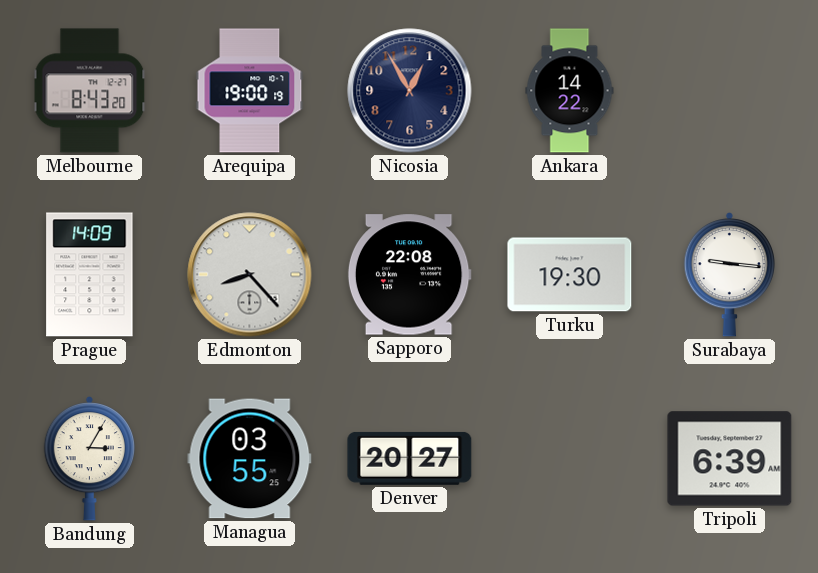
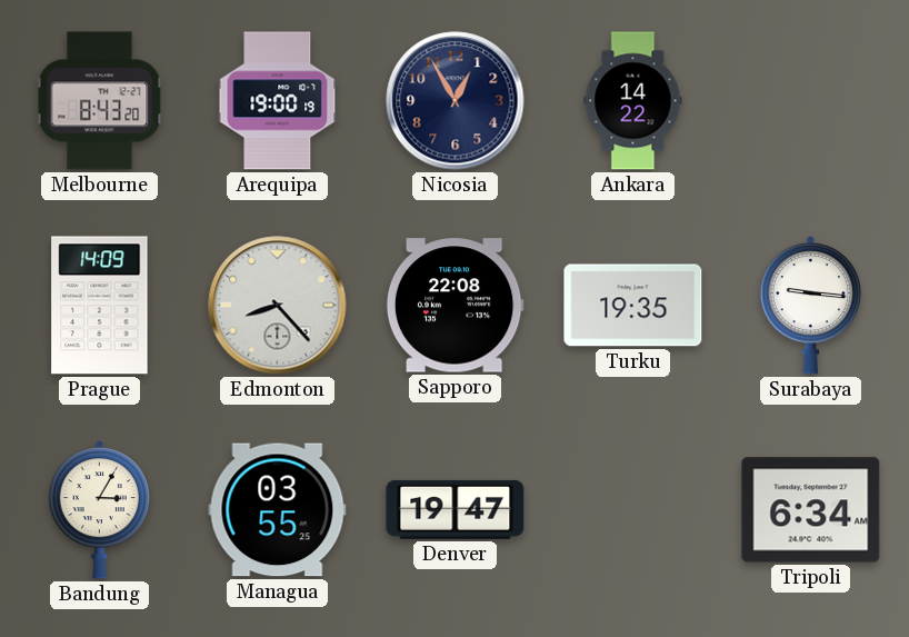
Turku: 19:30 -> 19:35
Denver: 20:27 -> 19:47
Tripoli: 6:39 -> 6:34
